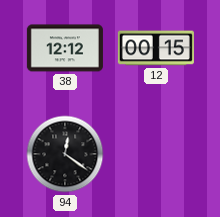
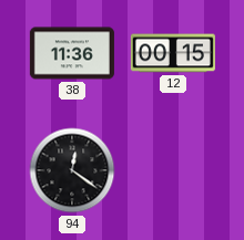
38: 12:12 -> 11:36
